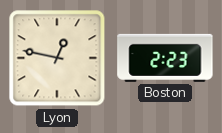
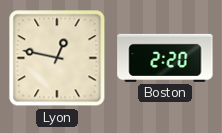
Boston: 2:23 -> 2:20
